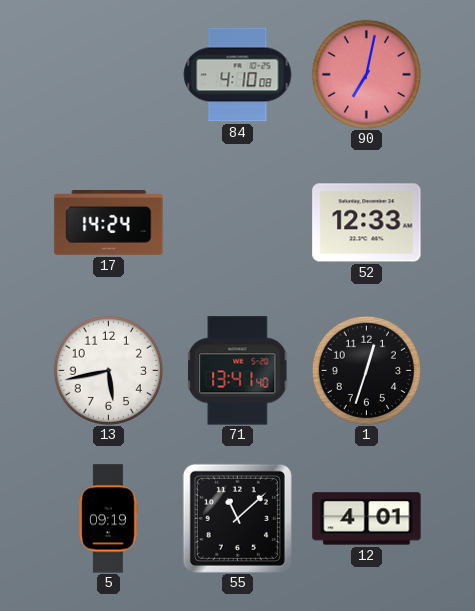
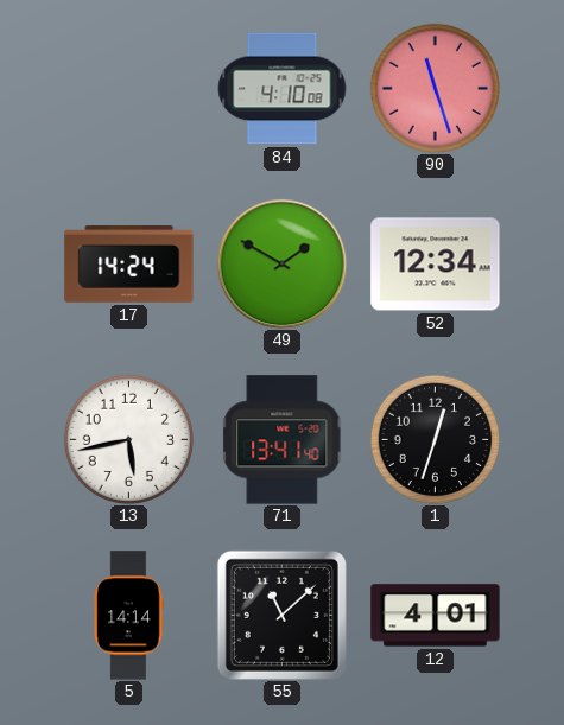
90: 7:02 -> 11:27
49: none -> 1:50
52: 12:33 -> 12:34
5: 09:19 -> 14:14
